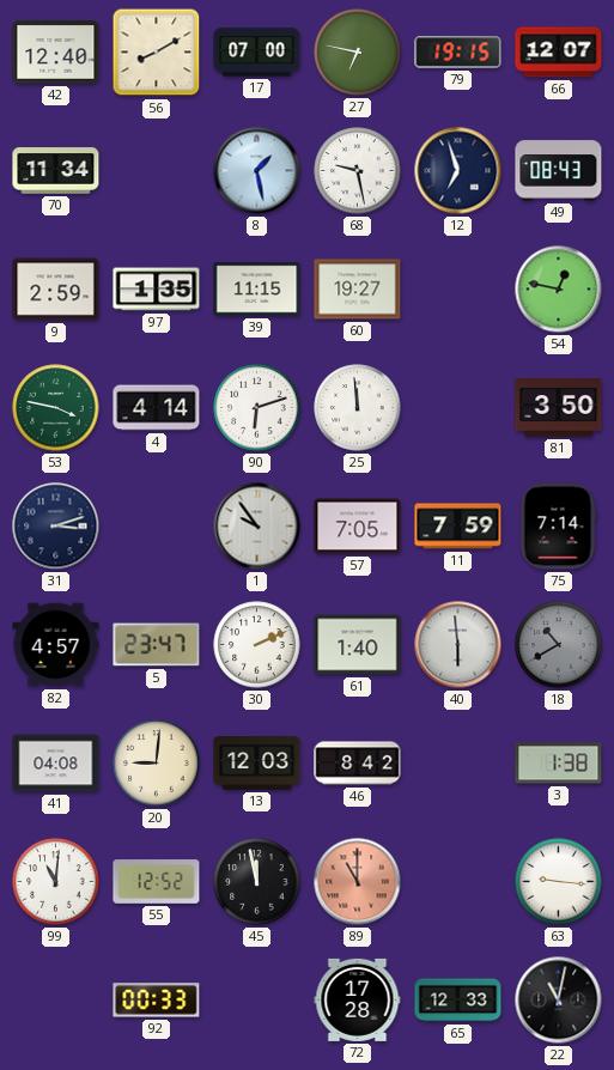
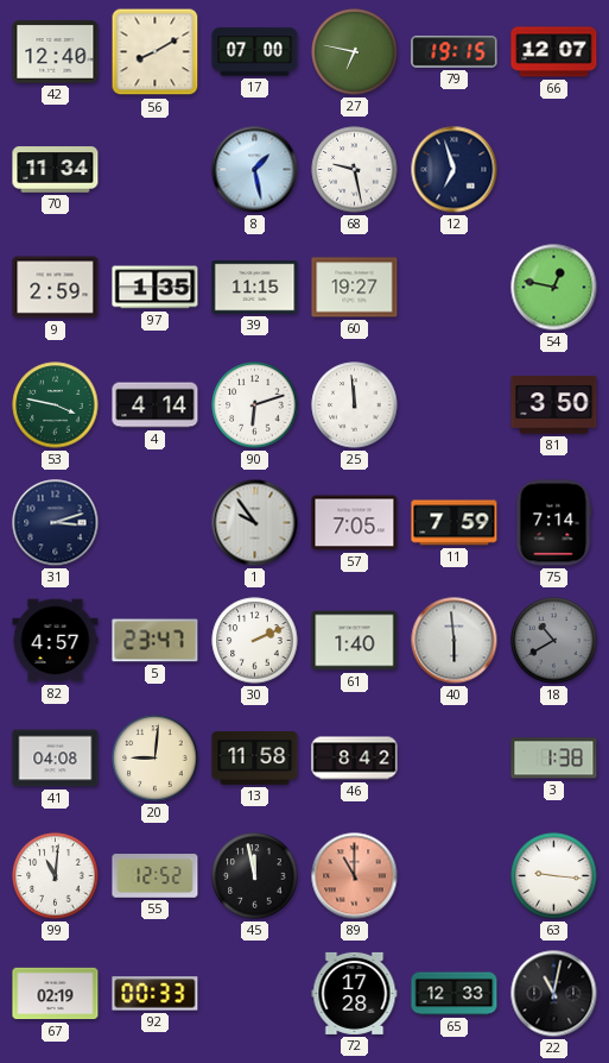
49: 08:43 -> none
13: 12:03 -> 11:58
67: none -> 02:19
